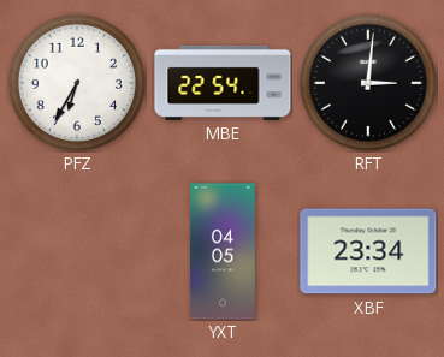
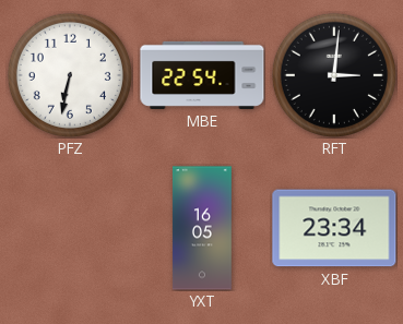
PFZ: 6:35 -> 6:32
YXT: 04:05 -> 16:05
